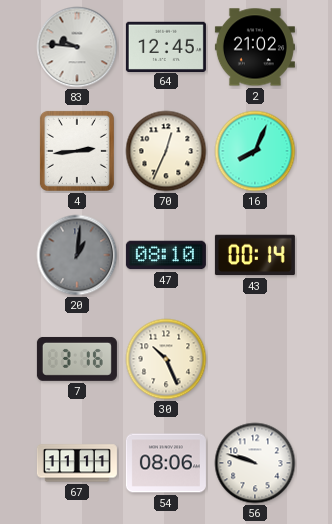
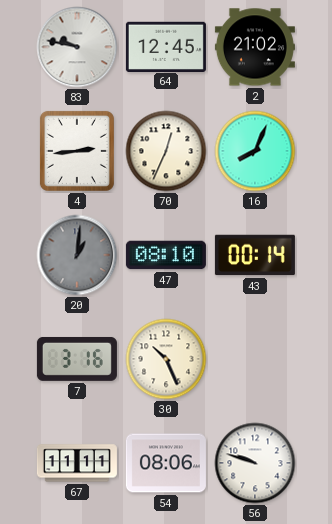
83: 9:46 -> 9:47
